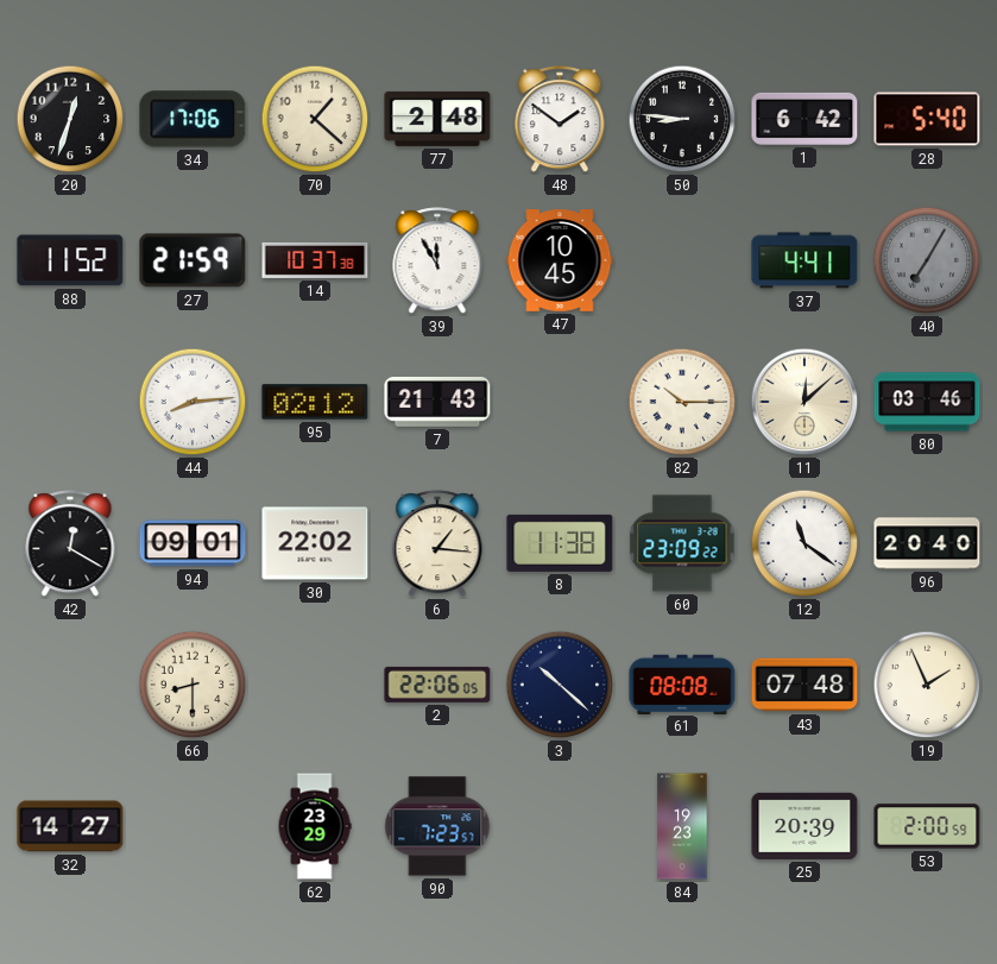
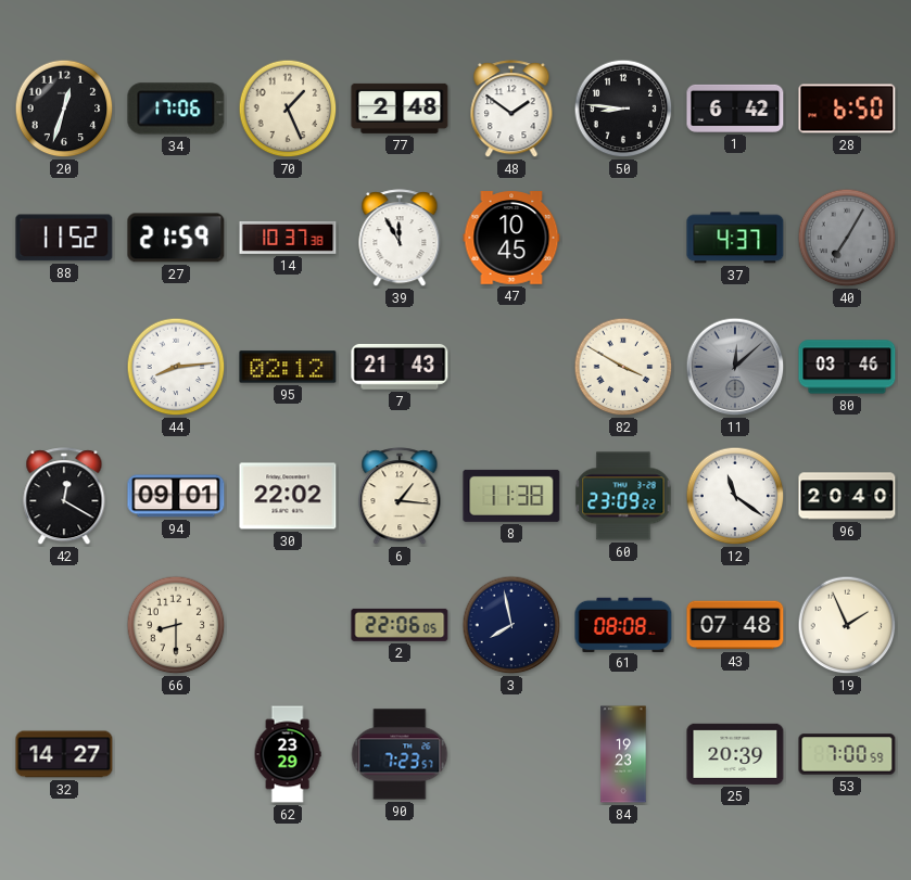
70: 1:22 -> 1:26
28: 5:40 -> 6:50
37: 4:41 -> 4:37
82: 10:15 -> 3:50
11 dial: cream -> grey
3: 10:22 -> 7:58
53: 2:00 -> 7:00
